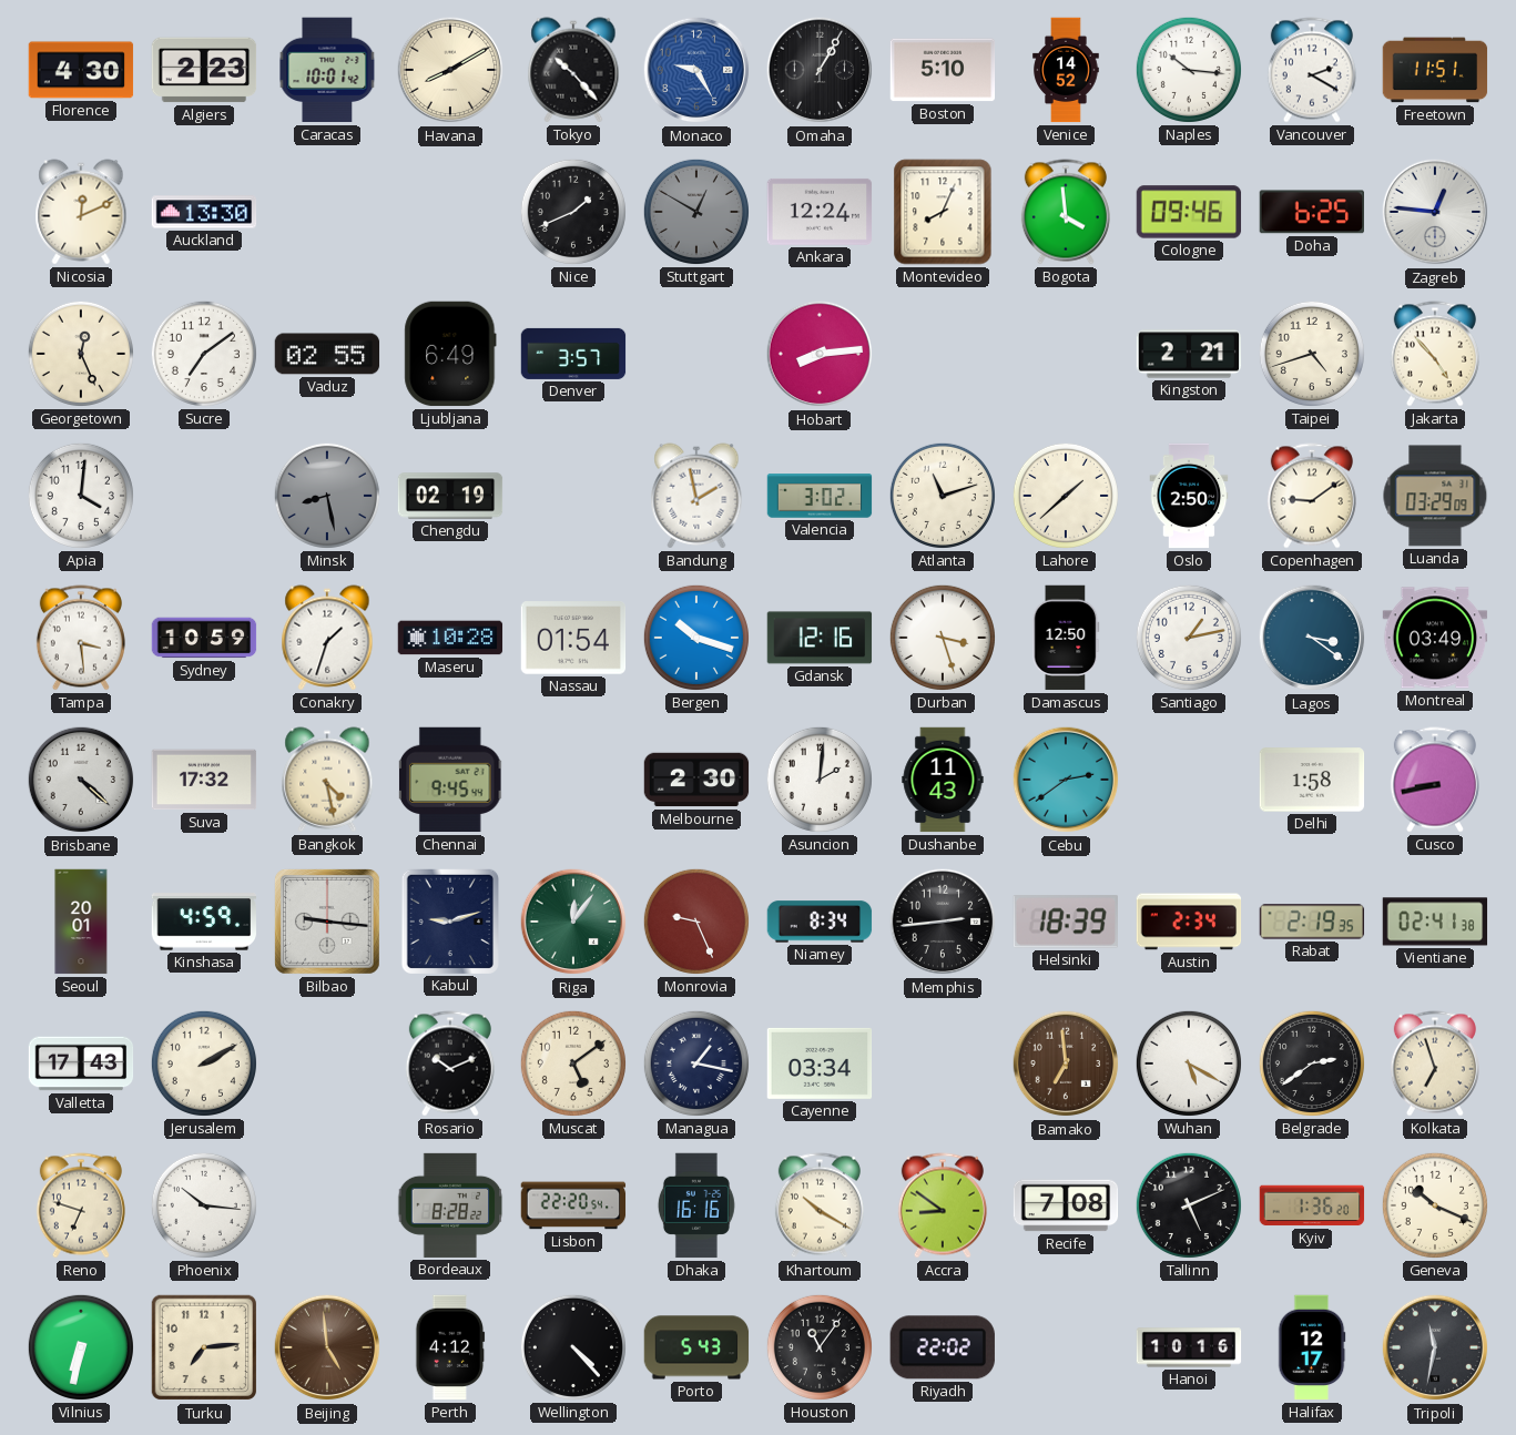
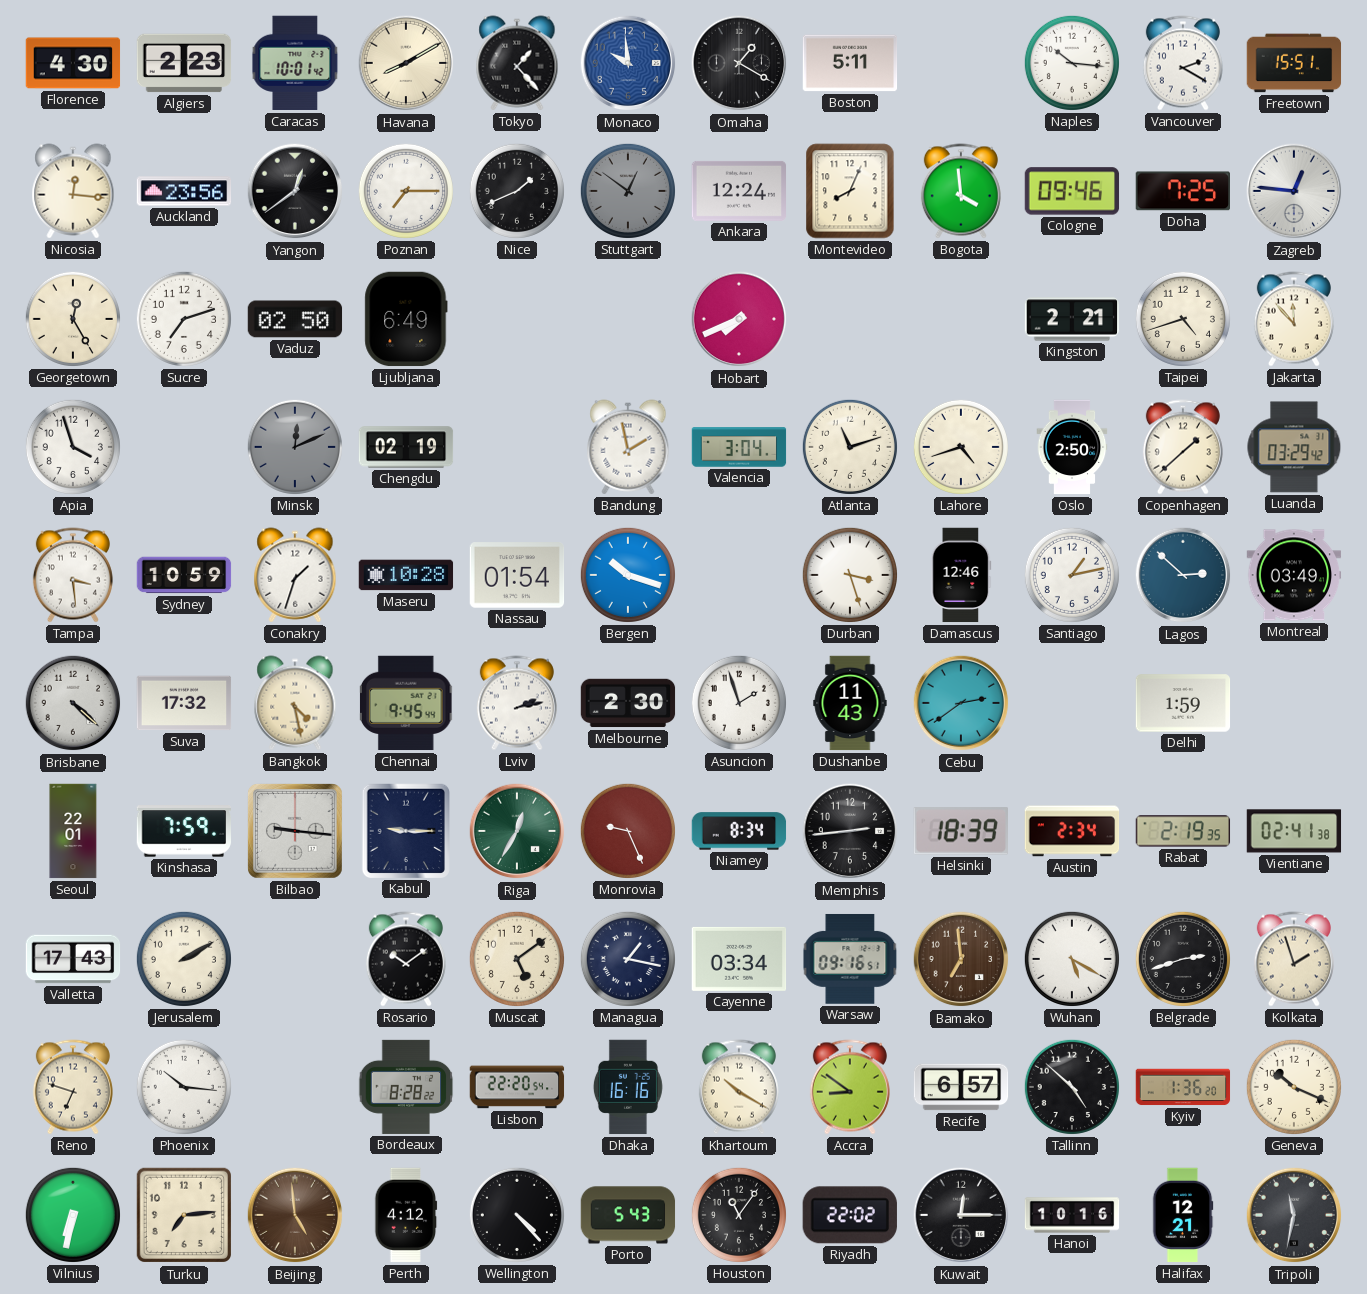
Tokyo: 10:23 -> 1:23
Monaco: 9:25 -> 9:59
Omaha: 1:05 -> 1:20
Boston: 5:10 -> 5:11
Venice: 14:52 -> none
Freetown: 11:51 -> 15:51
Nicosia: 12:11 -> 12:16
Auckland: 13:30 -> 23:56
Yangon: none -> 12:39
Poznan: none -> 7:15
Stuttgart: 12:50 -> 12:51
Doha: 6:25 -> 7:25
Georgetown: 12:26 -> 12:25
Sucre: 7:09 -> 7:12
Vaduz: 02:55 -> 02:50
Denver: 3:57 -> none
Hobart: 8:14 -> 7:41
Jakarta: 4:53 -> 11:53
Apia: 4:01 -> 3:57
Minsk: 8:28 -> 12:11
Valencia: 3:02 -> 3:04
Lahore: 1:38 -> 4:42
Copenhagen: 9:09 -> 1:38
Luanda: 03:29:09 -> 03:29:42
Gdansk: 12:16 -> none
Damascus: 12:50 -> 12:46
Lagos: 3:21 -> 2:52
Lviv: none -> 2:13
Asuncion: 2:01 -> 1:57
Delhi: 1:58 -> 1:59
Cusco: 8:43 -> none
Seoul: 20:01 -> 22:01
Kinshasa: 4:59 -> 7:59
Kabul: 9:12 -> 9:15
Riga: 12:06 -> 12:35
Rosario: 10:11 -> 10:09
Warsaw: none -> 09:16
Belgrade: 2:39 -> 2:42
Kolkata: 6:57 -> 1:57
Recife: 7:08 -> 6:57
Tallinn: 5:11 -> 4:52
Kuwait: none -> 12:15
Halifax: 12:17 -> 12:21
